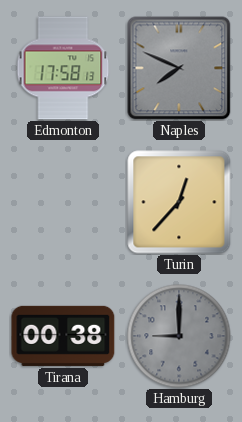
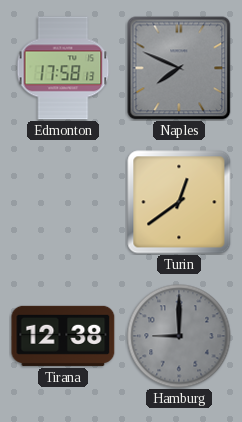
Turin: 12:37 -> 12:39
Tirana: 00:38 -> 12:38
